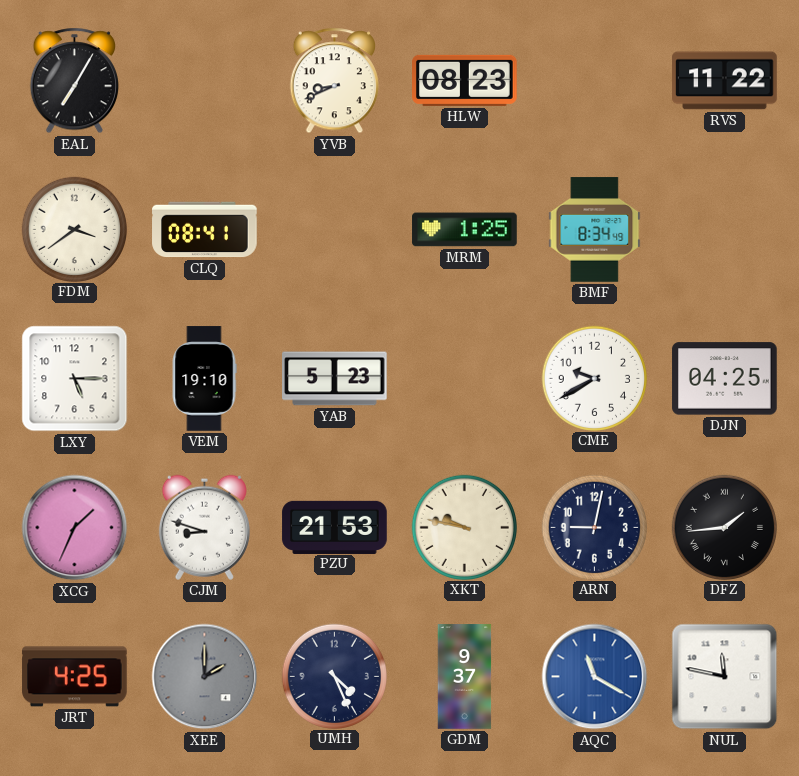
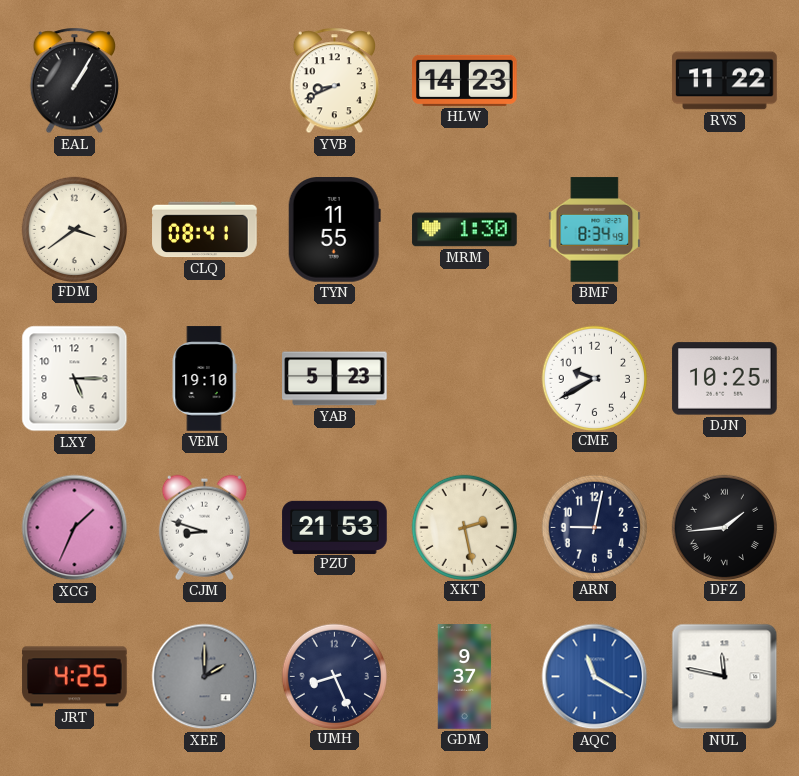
EAL: 7:05 -> 1:05
HLW: 08:23 -> 14:23
TYN: none -> 11:55
MRM: 1:25 -> 1:30
DJN: 04:25 -> 10:25
XKT: 9:47 -> 2:28
UMH: 4:26 -> 8:26
